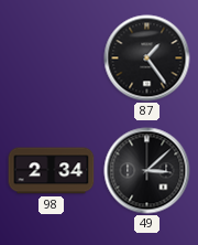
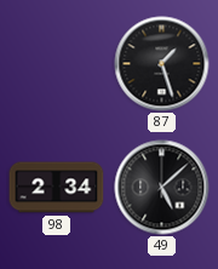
87: 1:24 -> 1:27
49: 3:08 -> 5:08
